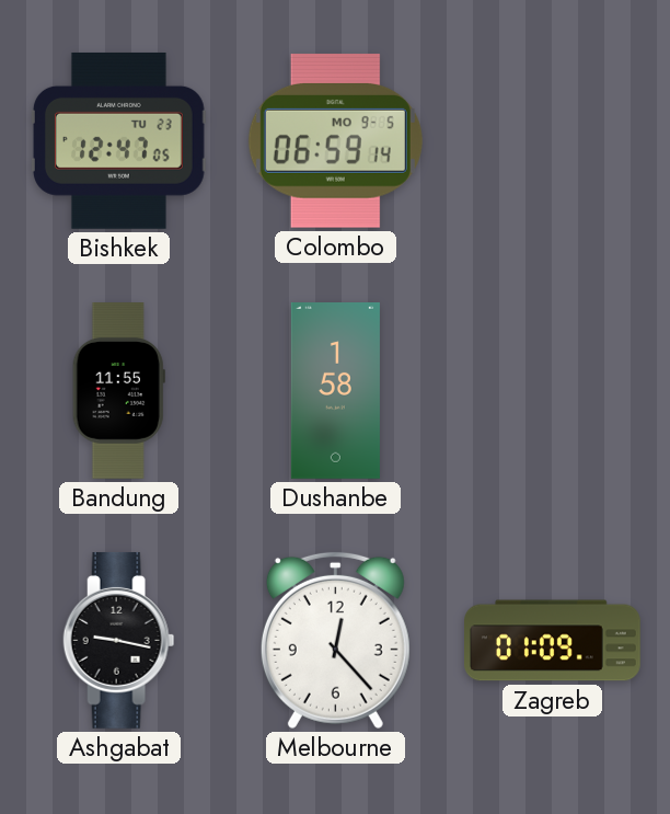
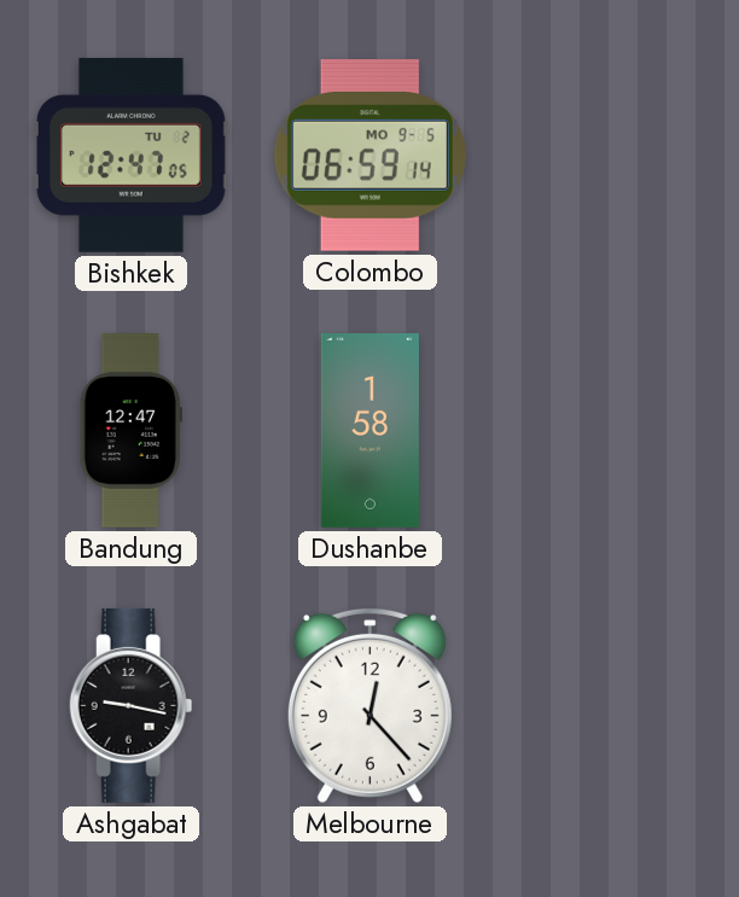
Bishkek date: TU 23 -> TU 2
Bandung: 11:55 -> 12:47
Zagreb: 01:09 -> none
